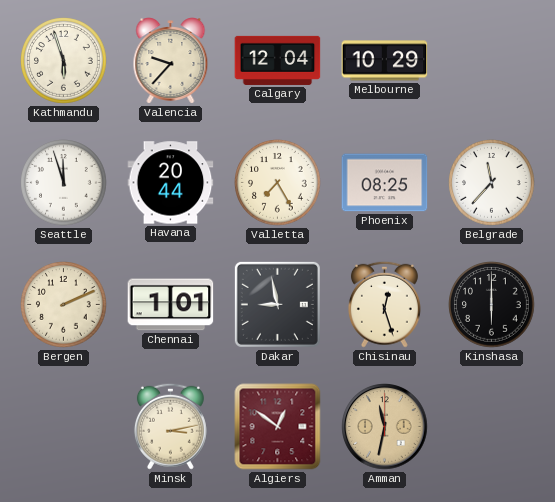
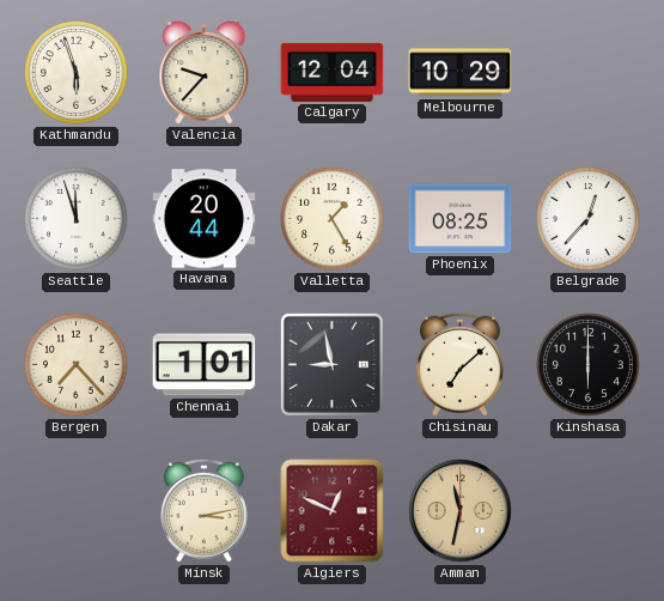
Valletta: 7:25 -> 1:25
Belgrade: 11:37 -> 12:37
Bergen: 2:11 -> 7:23
Chisinau: 12:27 -> 7:08
Algiers: 12:51 -> 12:49
